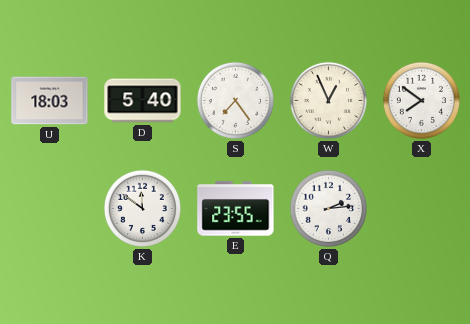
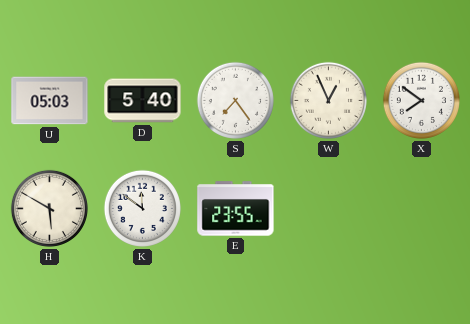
U: 18:03 -> 05:03
H: none -> 5:50
Q: 2:14 -> none
